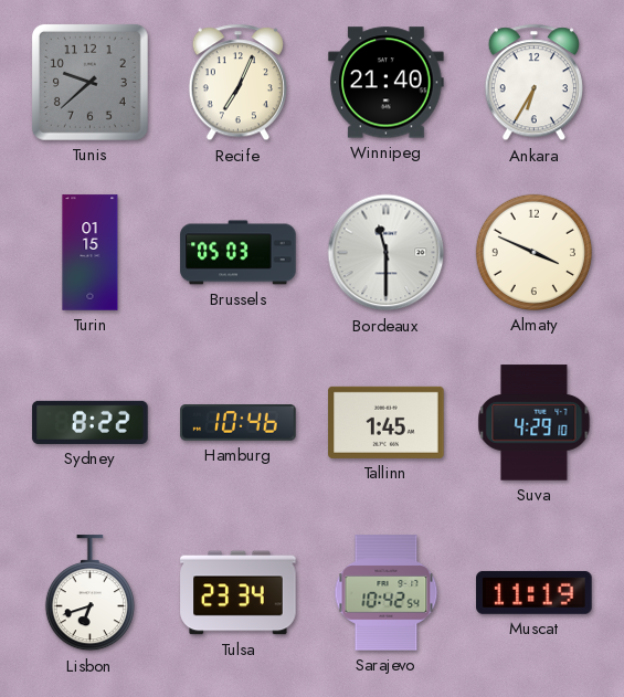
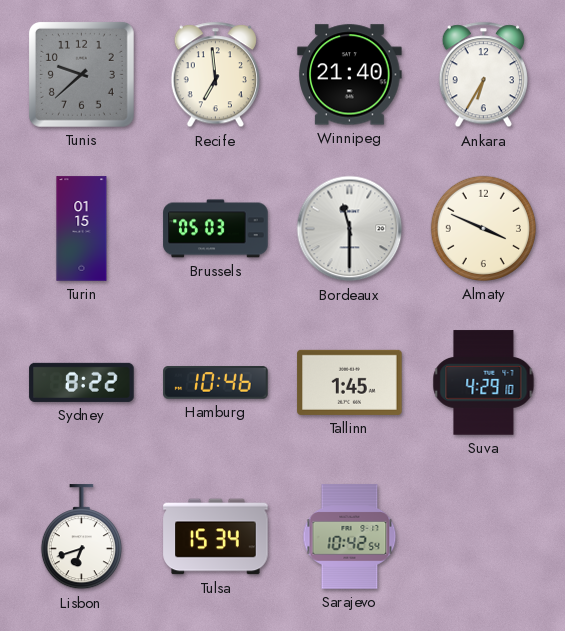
Recife: 7:04 -> 6:59
Tulsa: 23:34 -> 15:34
Muscat: 11:19 -> none
